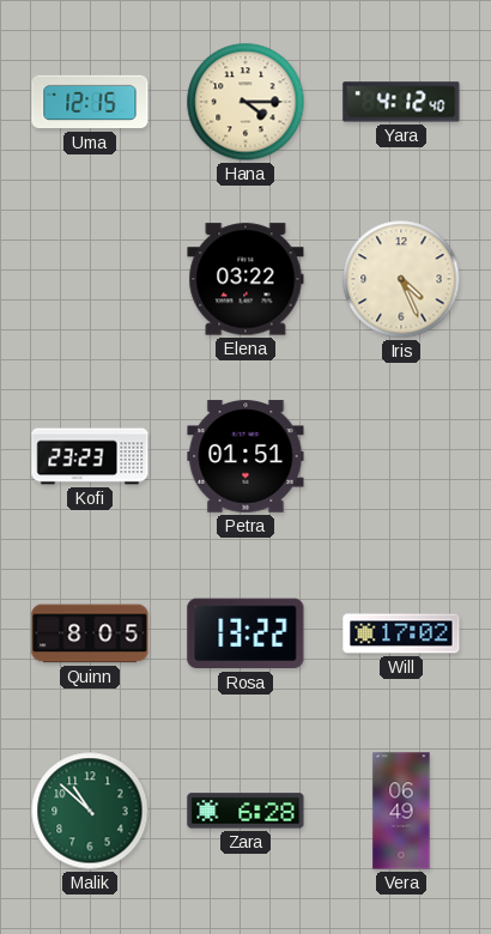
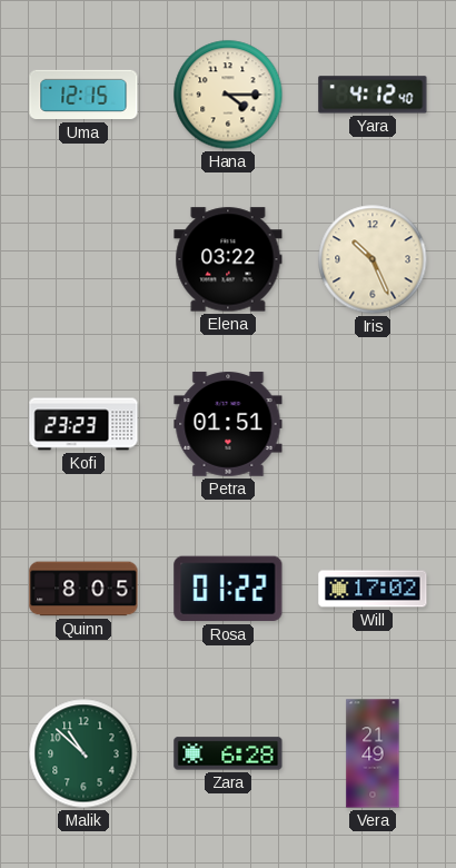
Iris: 4:26 -> 10:26
Rosa: 13:22 -> 01:22
Vera: 06:49 -> 21:49
